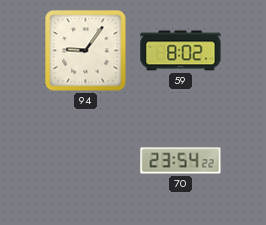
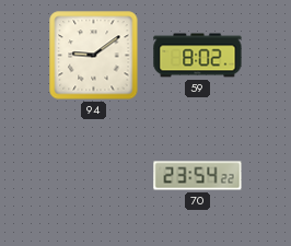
94: 9:06 -> 9:09
